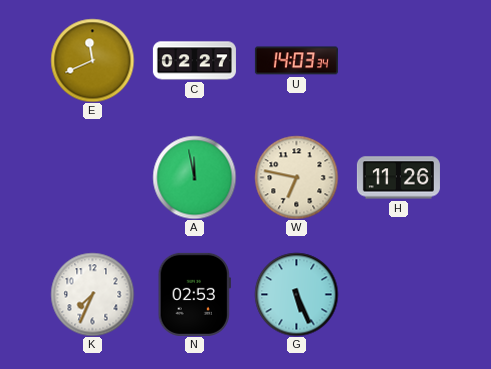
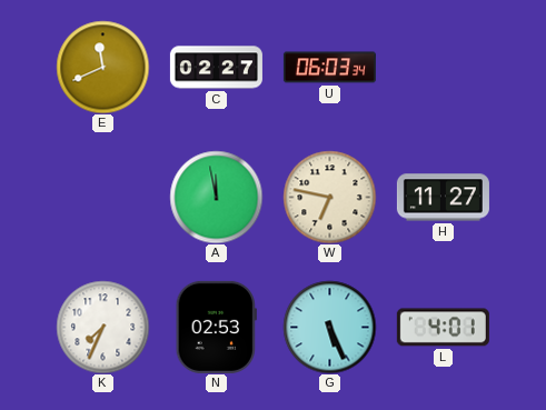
U: 14:03 -> 06:03
H: 11:26 -> 11:27
L: none -> 4:01
